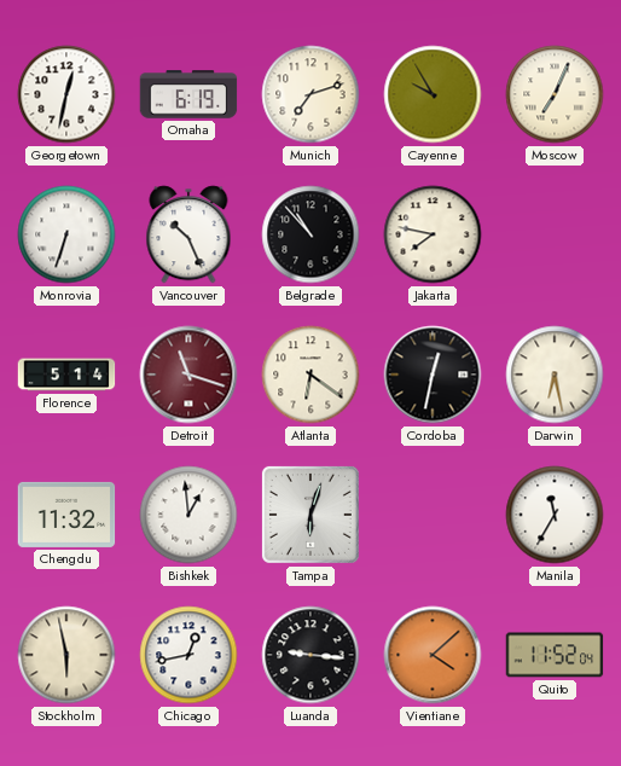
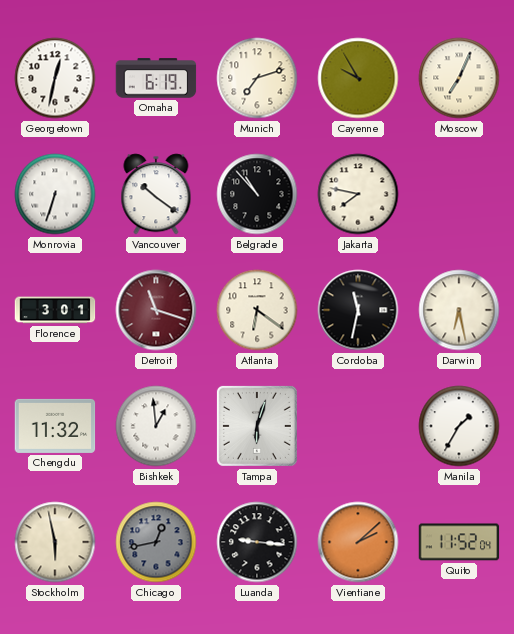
Vancouver: 10:26 -> 10:21
Florence: 5:14 -> 3:01
Cordoba: 12:32 -> 11:32
Manila: 11:35 -> 1:35
Chicago dial: white -> grey
Vientiane: 4:08 -> 2:08
